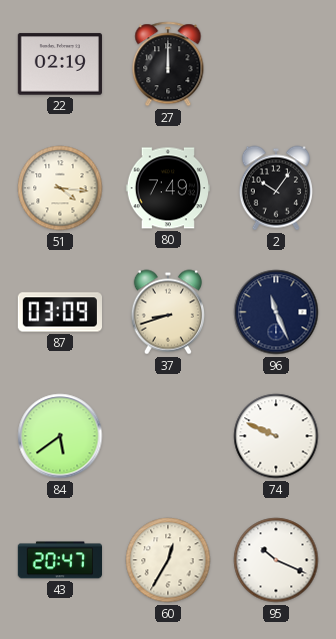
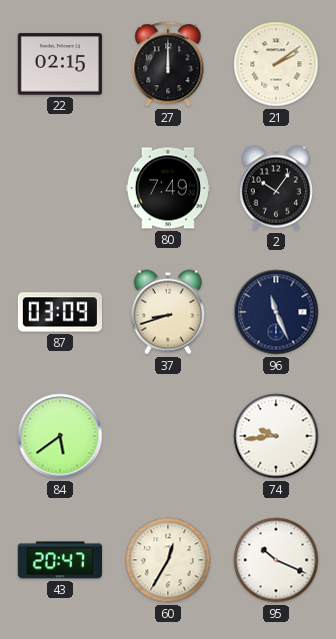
22: 02:19 -> 02:15
21: none -> 2:09
51: 4:16 -> none
74: 9:49 -> 9:44
